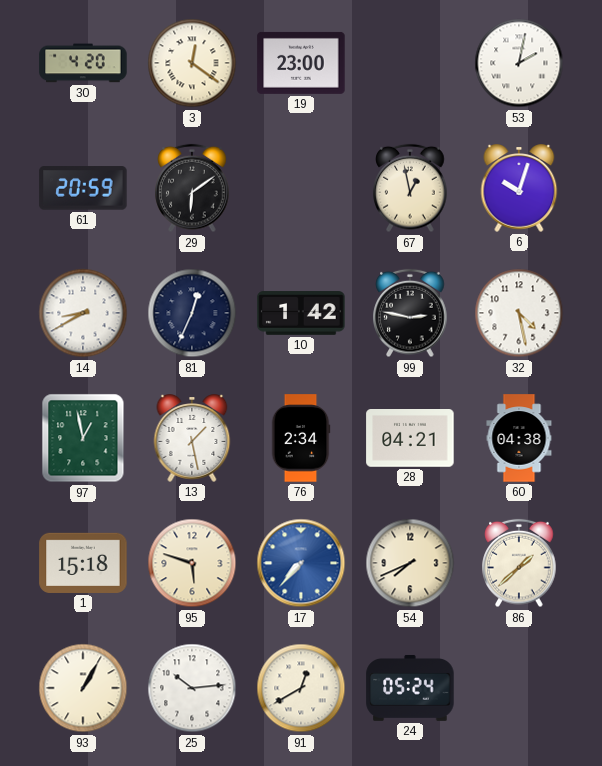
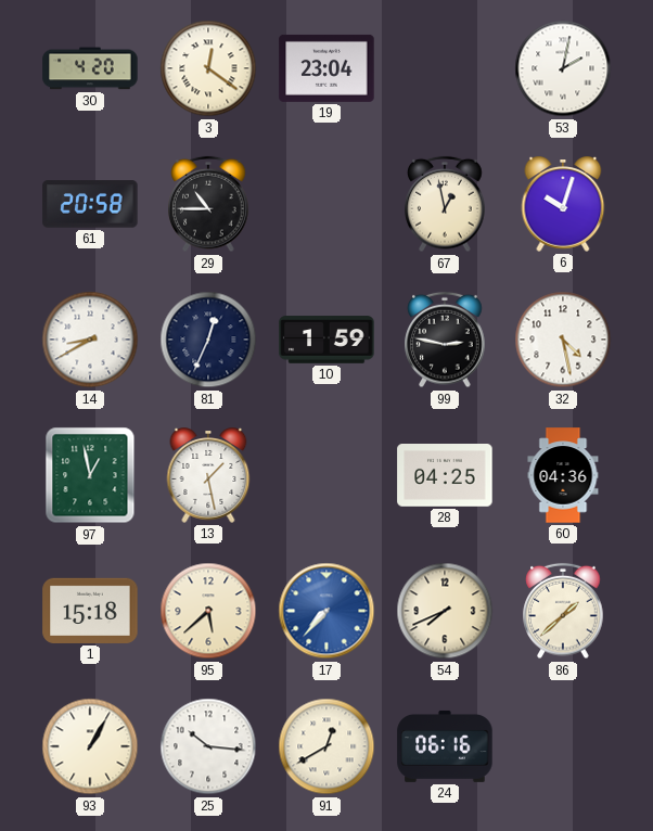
19: 23:00 -> 23:04
61: 20:59 -> 20:58
29: 6:09 -> 10:45
10: 1:42 -> 1:59
76: 2:34 -> none
28: 04:21 -> 04:25
60: 04:38 -> 04:36
95: 5:48 -> 5:38
25: 10:14 -> 10:16
24: 05:24 -> 06:16
